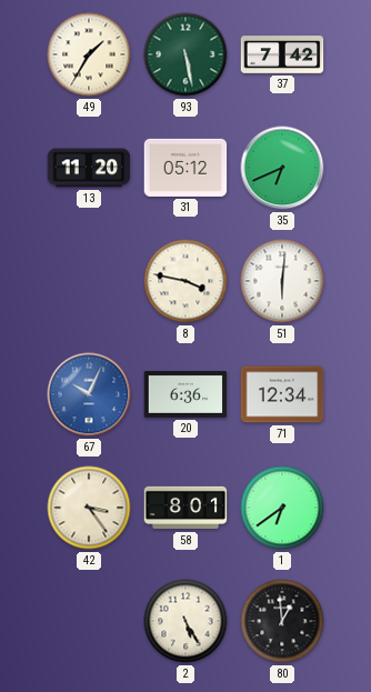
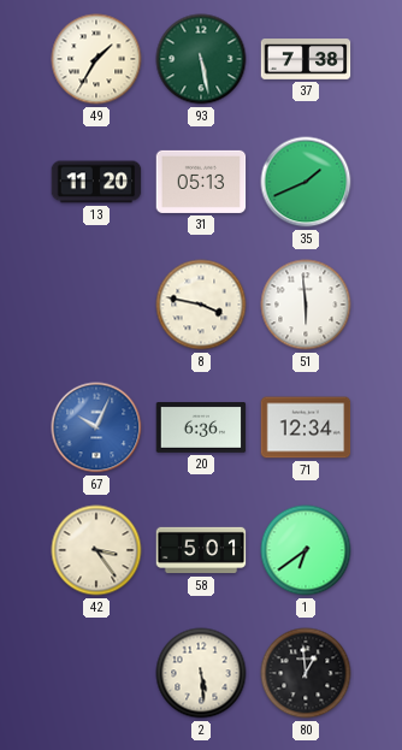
37: 7:42 -> 7:38
31: 05:12 -> 05:13
35: 6:41 -> 1:41
51: 6:01 -> 5:59
58: 8:01 -> 5:01
2: 5:25 -> 5:29
